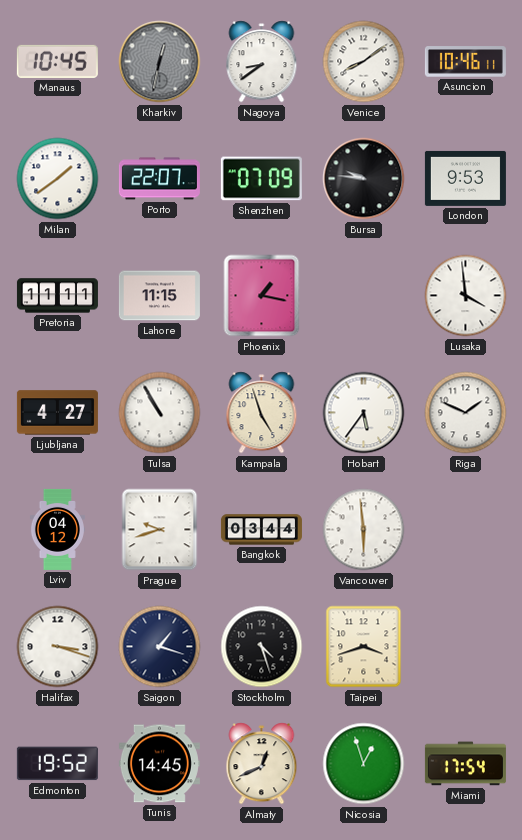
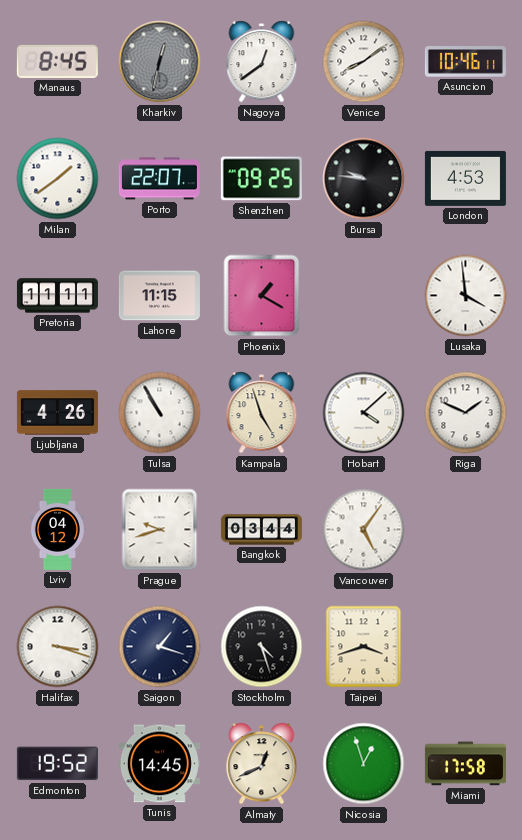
Manaus: 10:45 -> 8:45
Nagoya: 8:39 -> 12:39
Shenzhen: 07:09 -> 09:25
London: 9:53 -> 4:53
Phoenix: 1:17 -> 1:20
Ljubljana: 4:27 -> 4:26
Hobart: 5:36 -> 4:08
Vancouver: 5:59 -> 5:06
Miami: 17:54 -> 17:58
